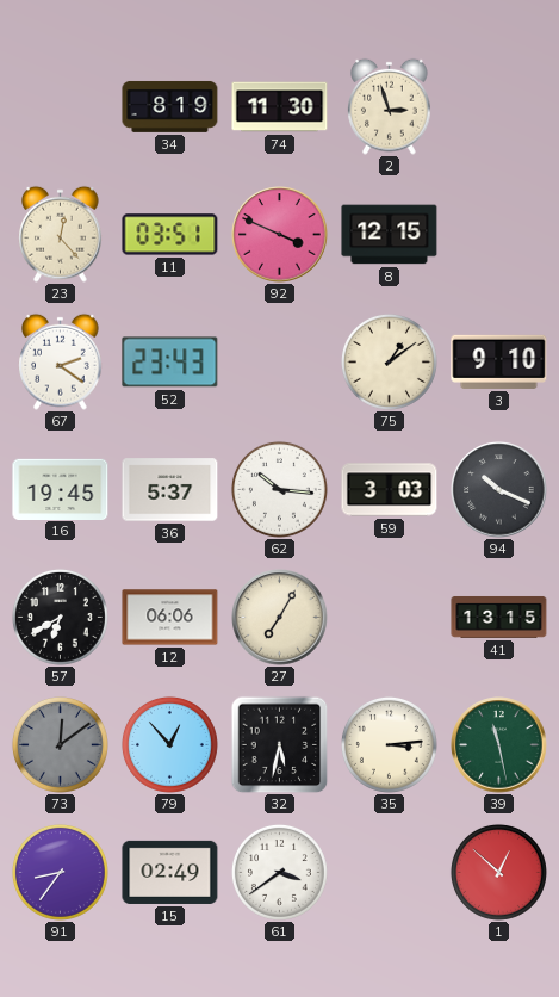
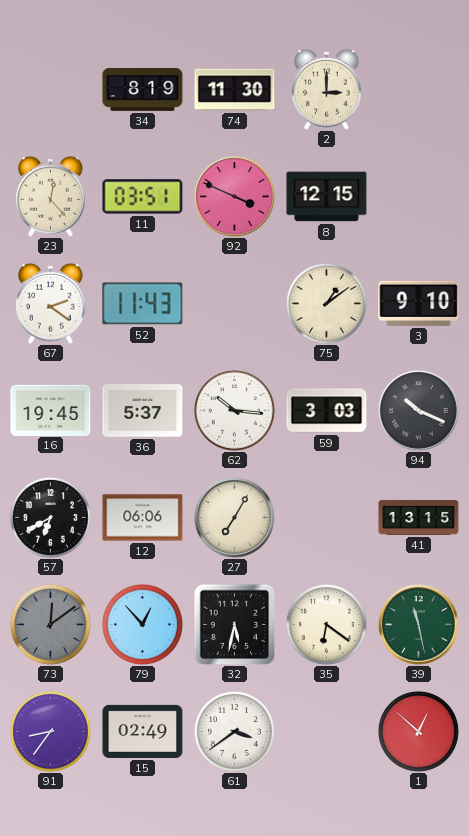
2: 2:57 -> 3:00
52: 23:43 -> 11:43
35: 3:14 -> 6:21
